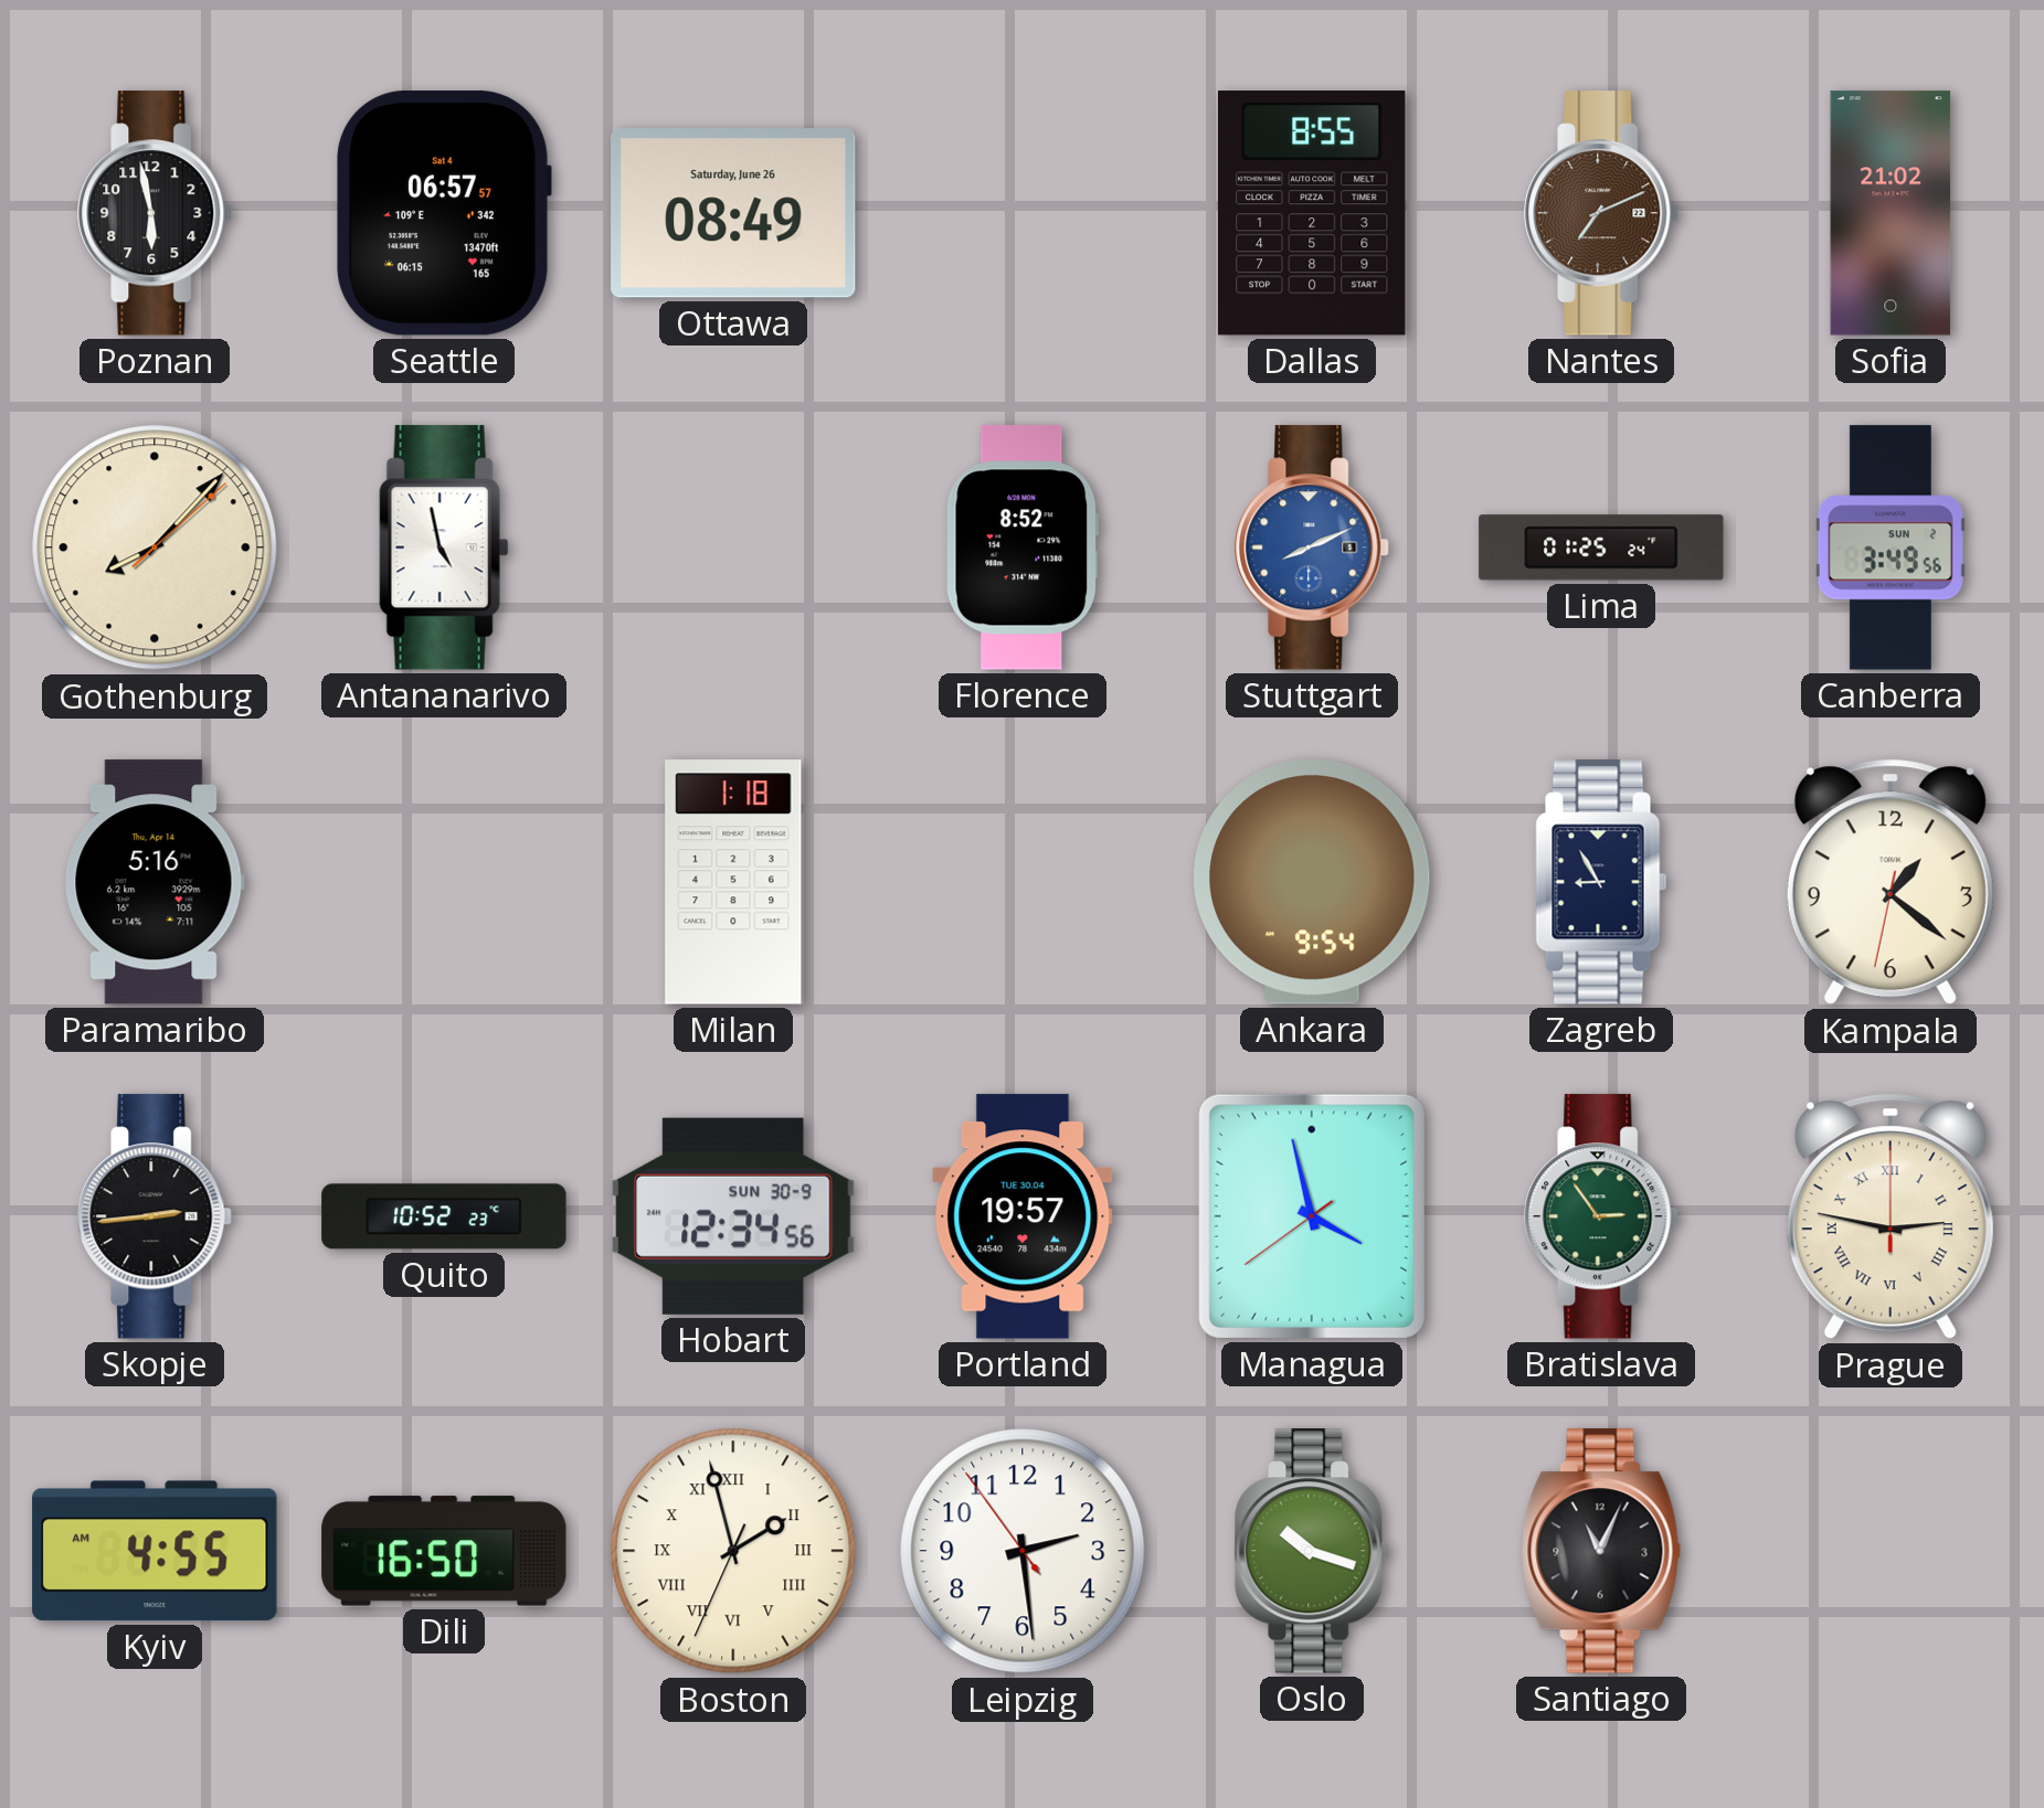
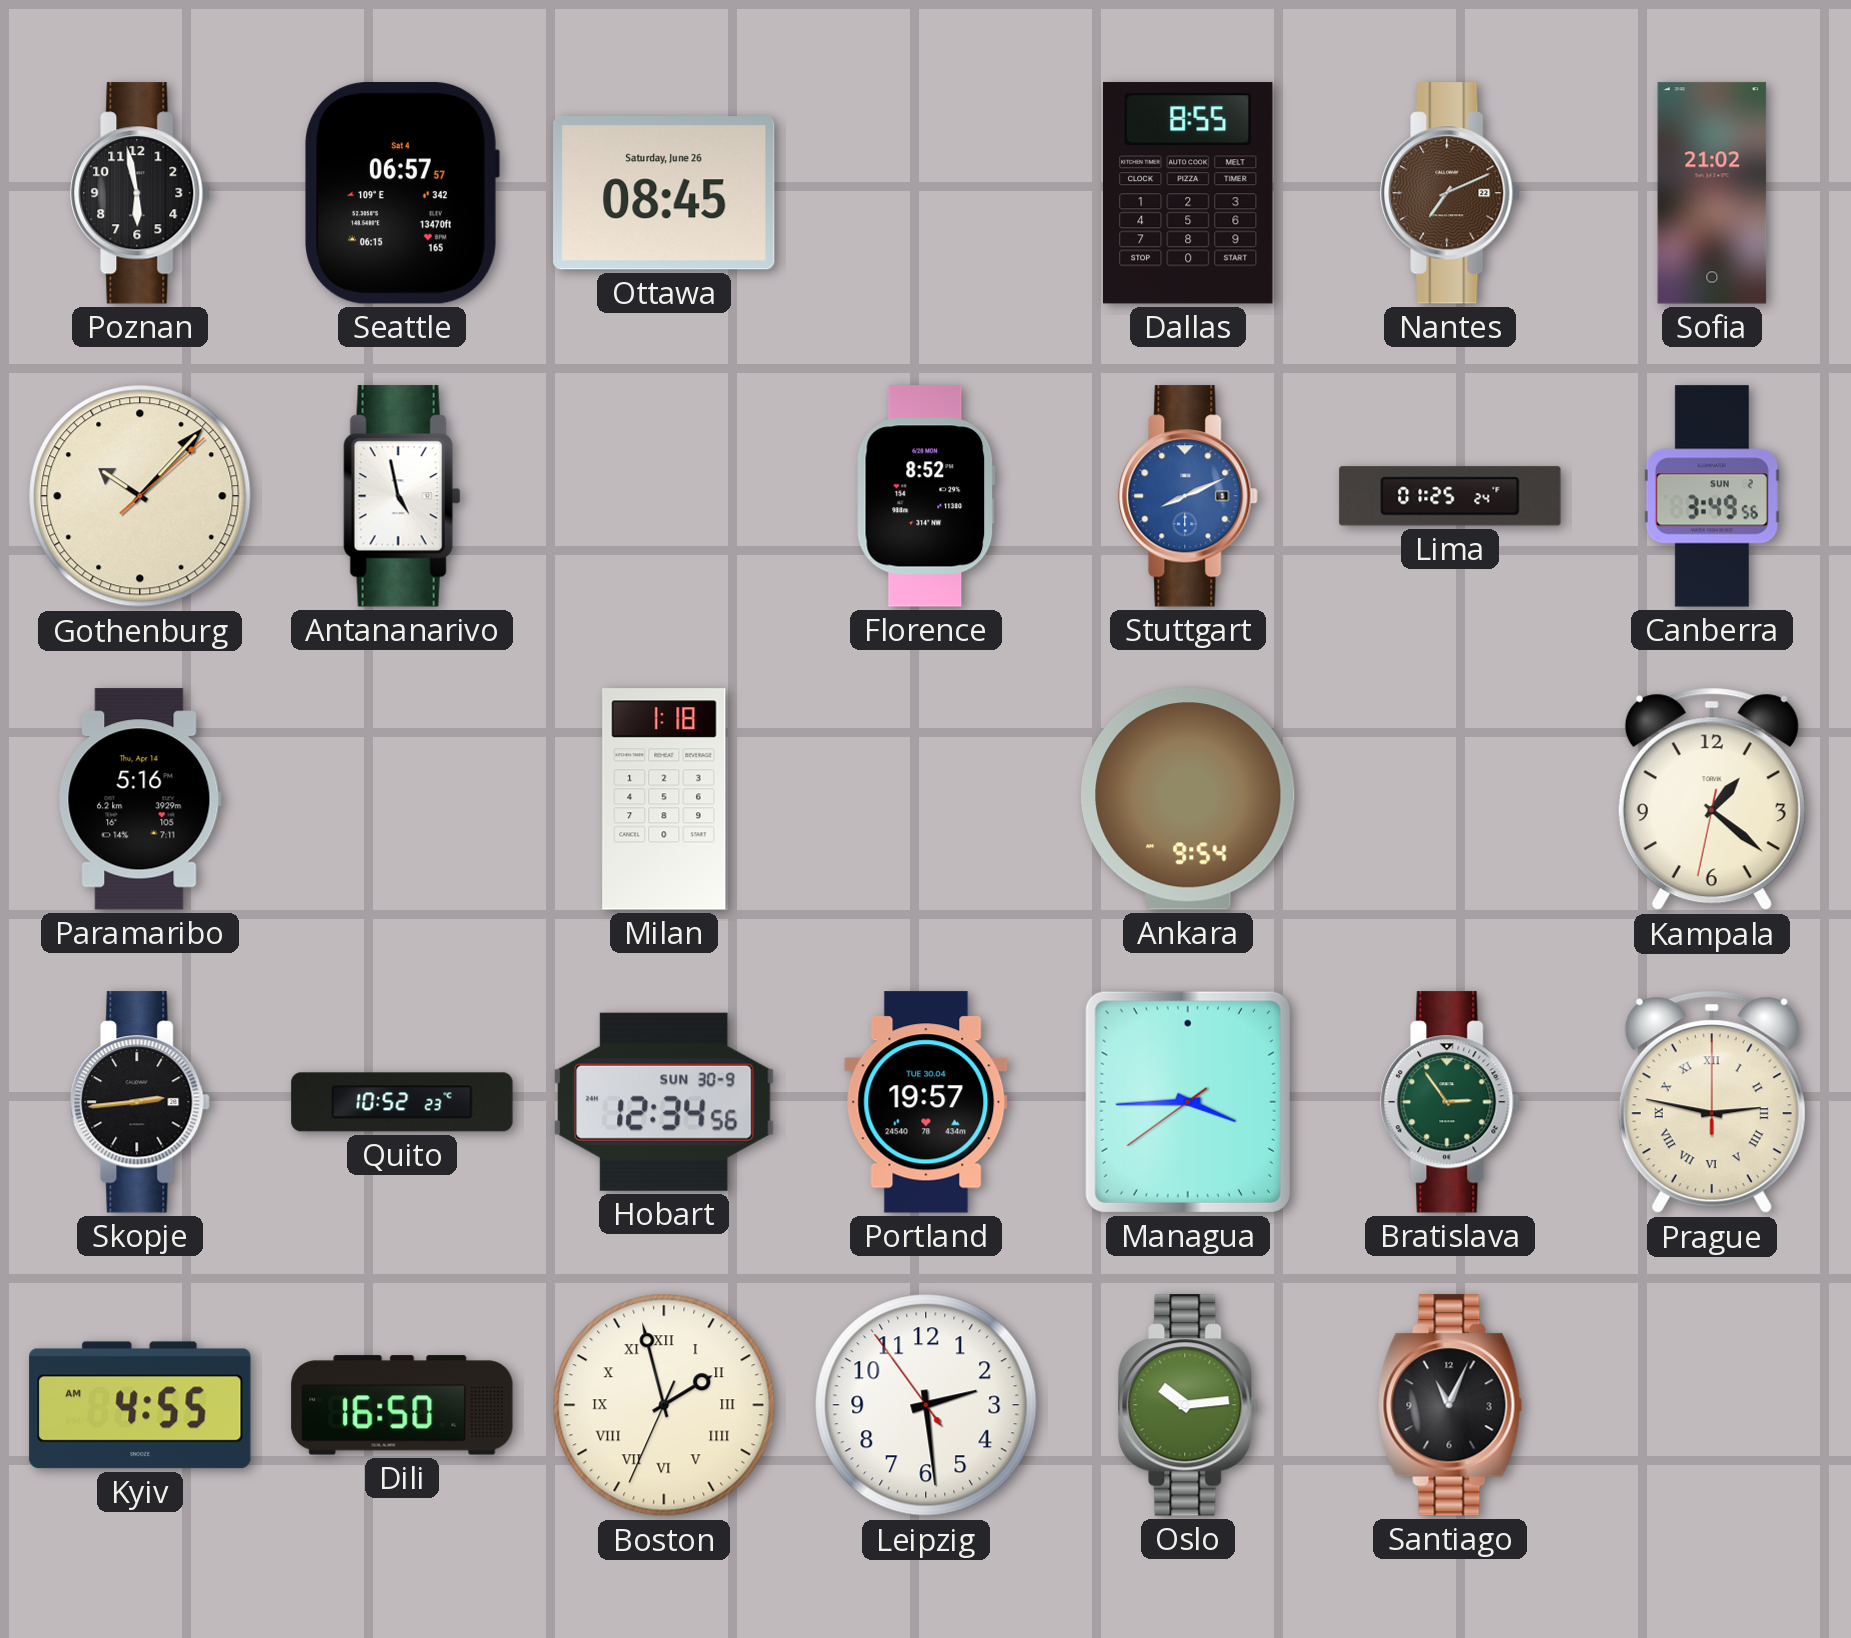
Ottawa: 08:49 -> 08:45
Gothenburg: 8:07 -> 10:07
Zagreb: 8:55 -> none
Managua: 3:57 -> 3:44
Oslo: 10:18 -> 10:14
